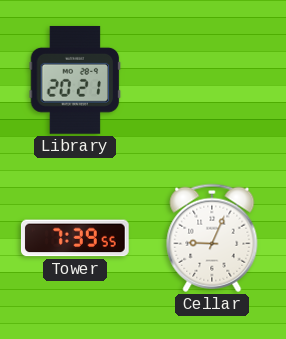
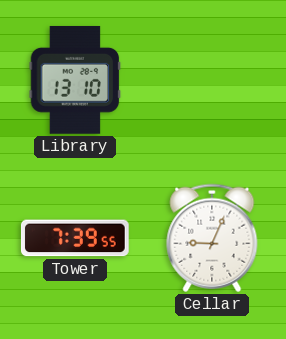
Library: 20:21 -> 13:10
